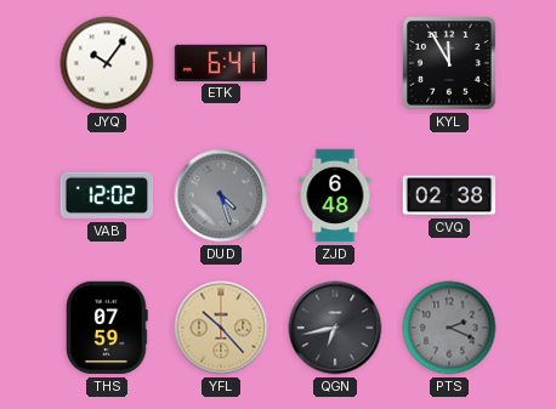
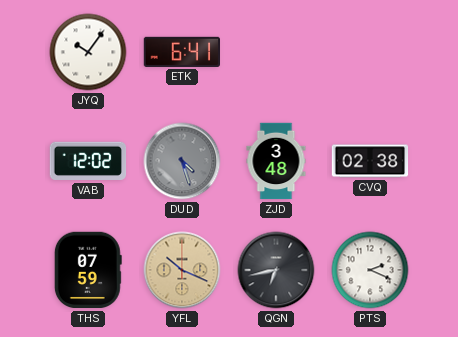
KYL: 11:55 -> none
ZJD: 6:48 -> 3:48
YFL: 10:23 -> 10:19
PTS dial: grey -> white
